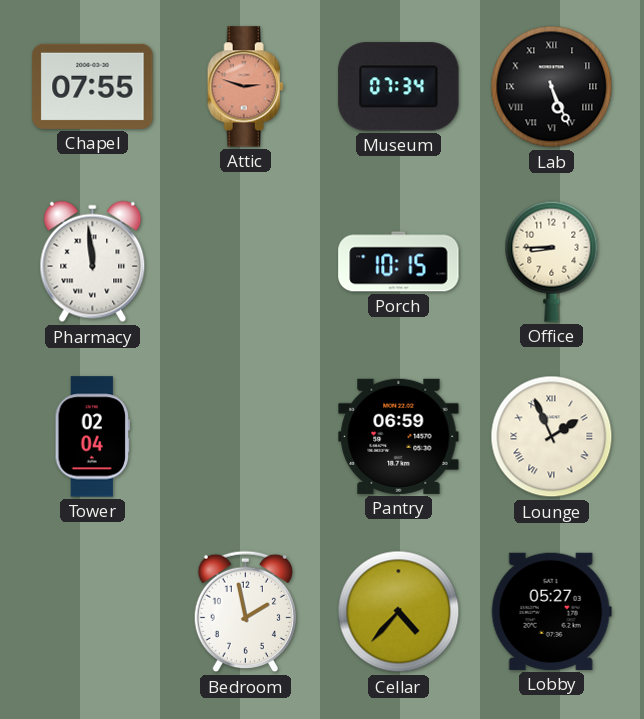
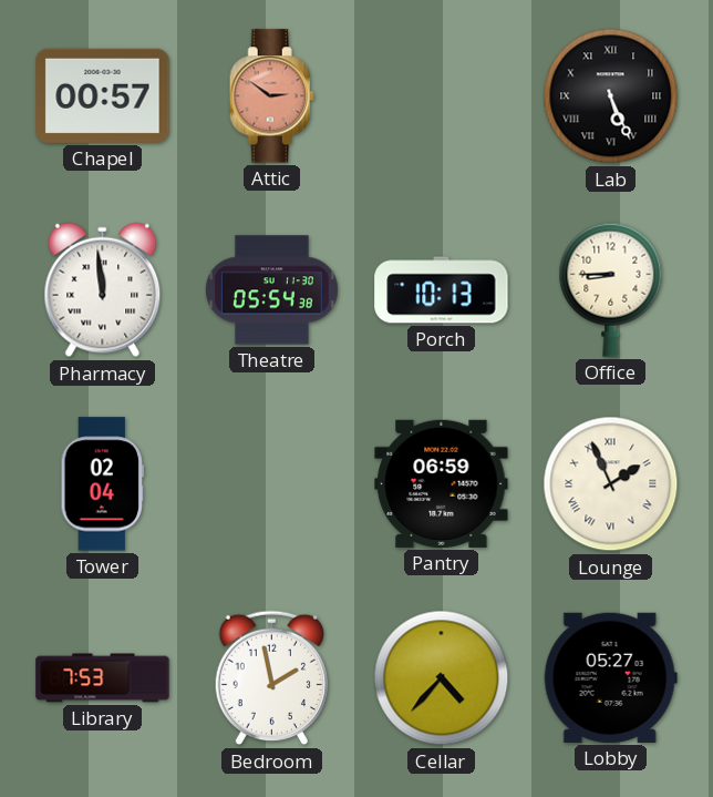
Chapel: 07:55 -> 00:57
Attic: 2:48 -> 2:51
Museum: 07:34 -> none
Theatre: none -> 05:54
Porch: 10:15 -> 10:13
Library: none -> 7:53
